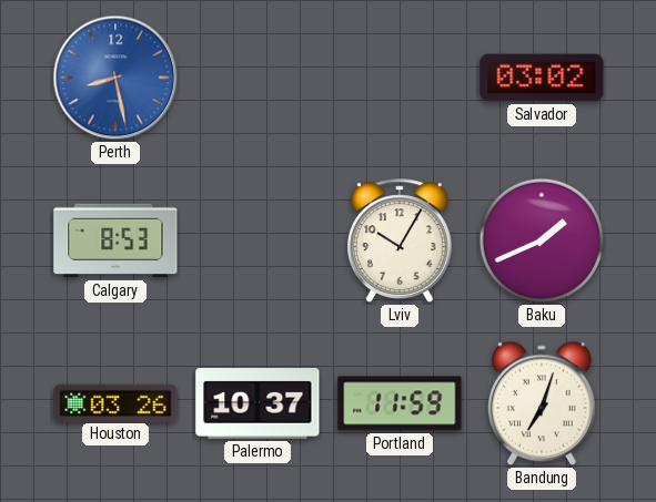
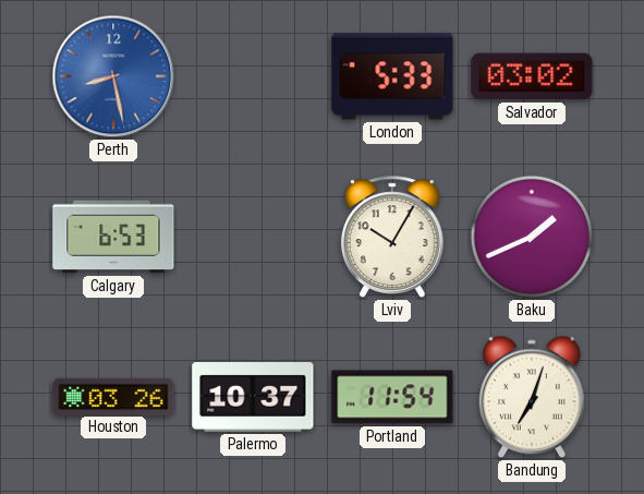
London: none -> 5:33
Calgary: 8:53 -> 6:53
Portland: 11:59 -> 11:54
